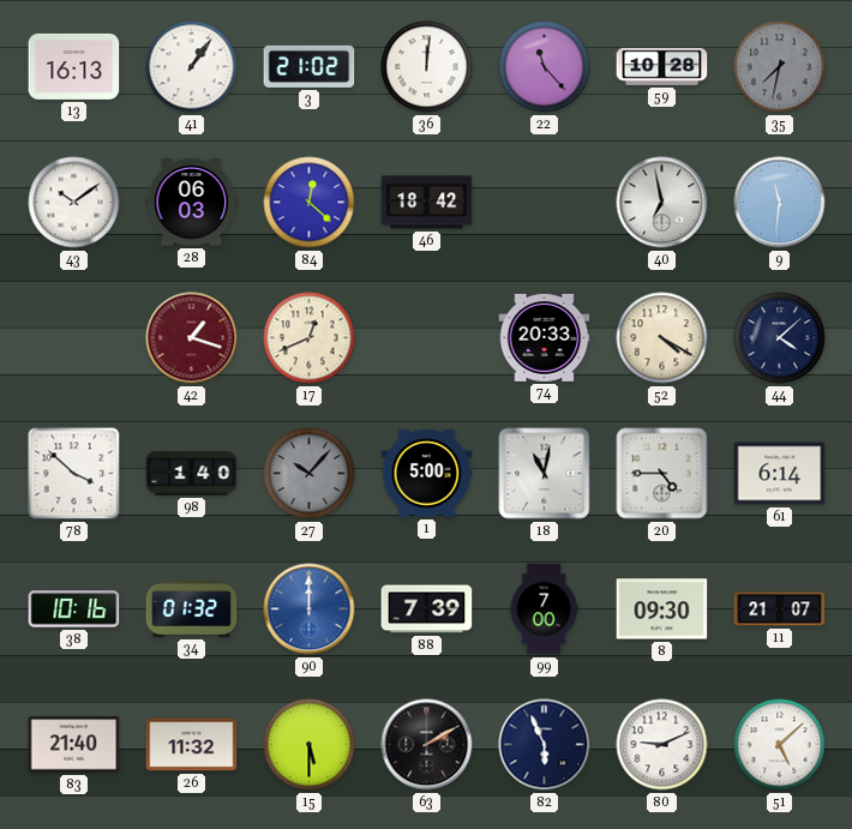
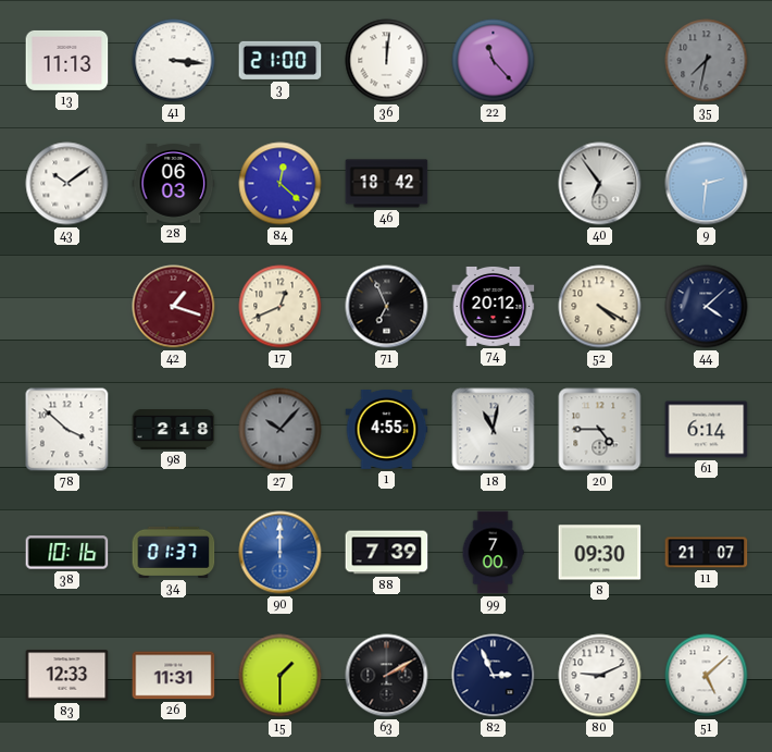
13: 16:13 -> 11:13
41: 1:06 -> 3:16
3: 21:02 -> 21:00
59: 10:28 -> none
40: 6:58 -> 6:54
9: 11:31 -> 2:31
71: none -> 6:56
74: 20:33 -> 20:12
98: 1:40 -> 2:18
1: 5:00 -> 4:55
34: 01:32 -> 01:37
83: 21:40 -> 12:33
26: 11:32 -> 11:31
15: 5:30 -> 1:30
82: 5:56 -> 2:56
